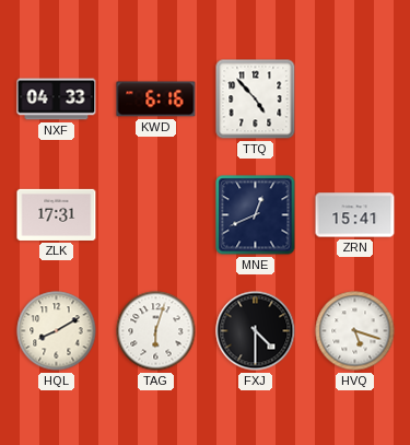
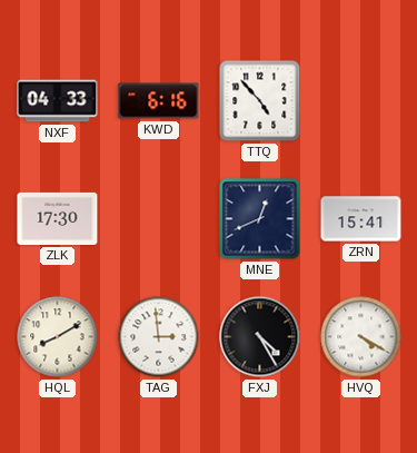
ZLK: 17:31 -> 17:30
TAG: 6:03 -> 2:59
FXJ: 4:30 -> 4:25
HVQ: 5:18 -> 4:20
